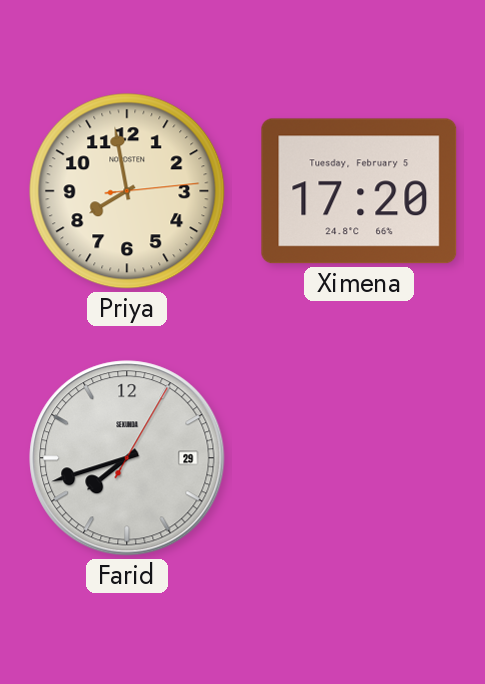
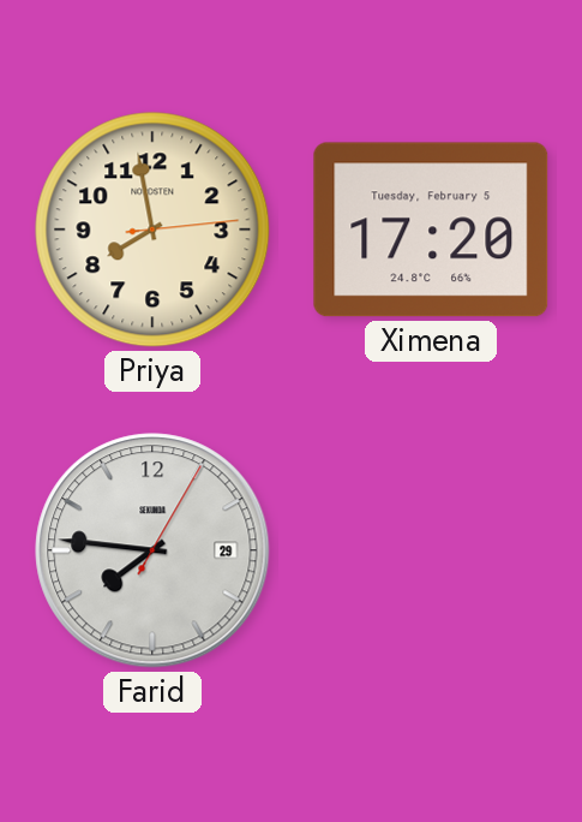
Farid: 7:42 -> 7:46
